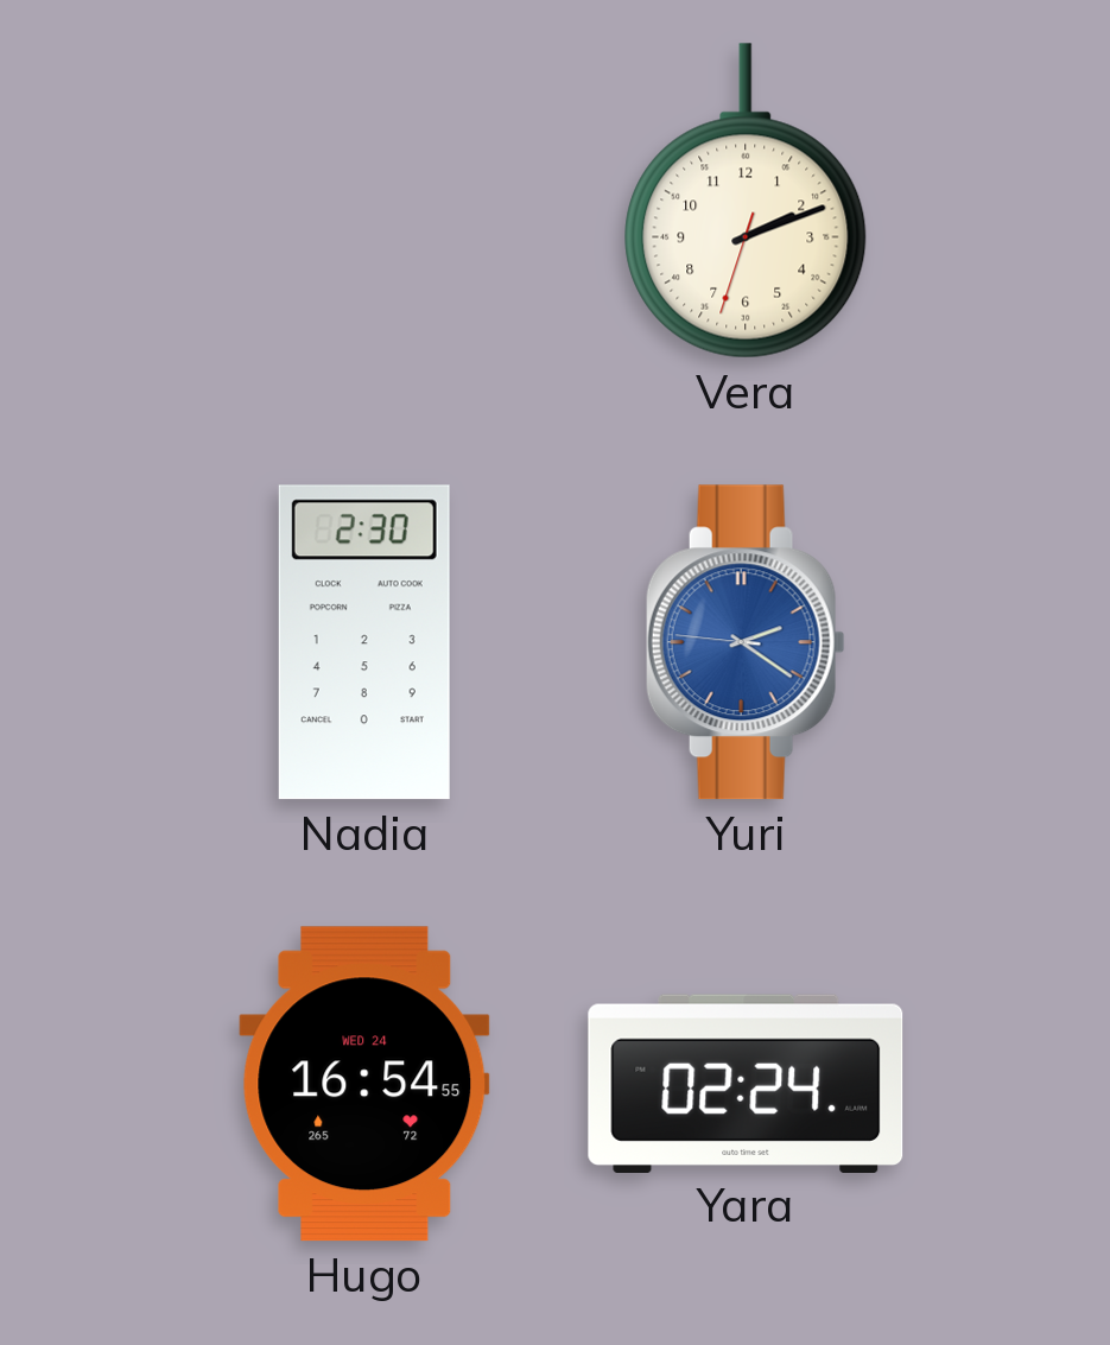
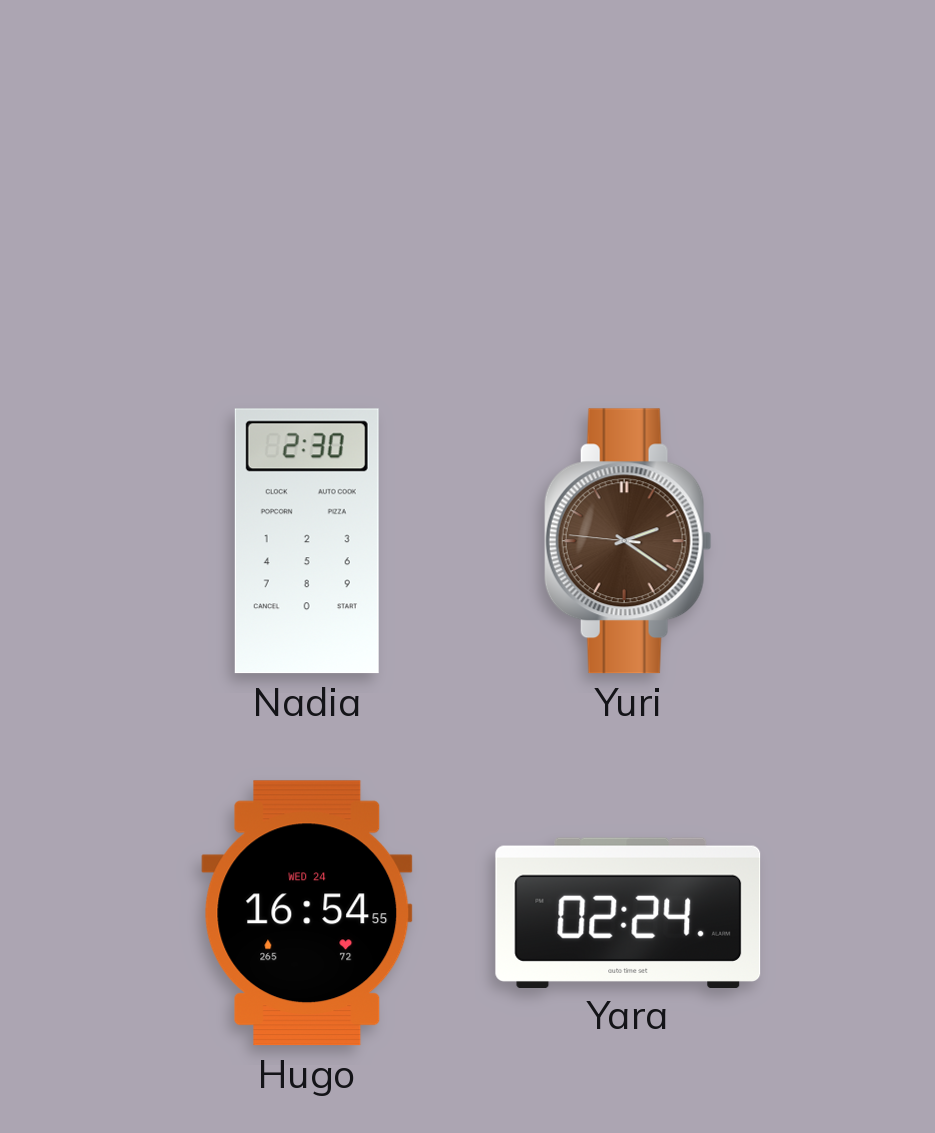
Vera: 2:11 -> none
Yuri dial: blue -> brown
